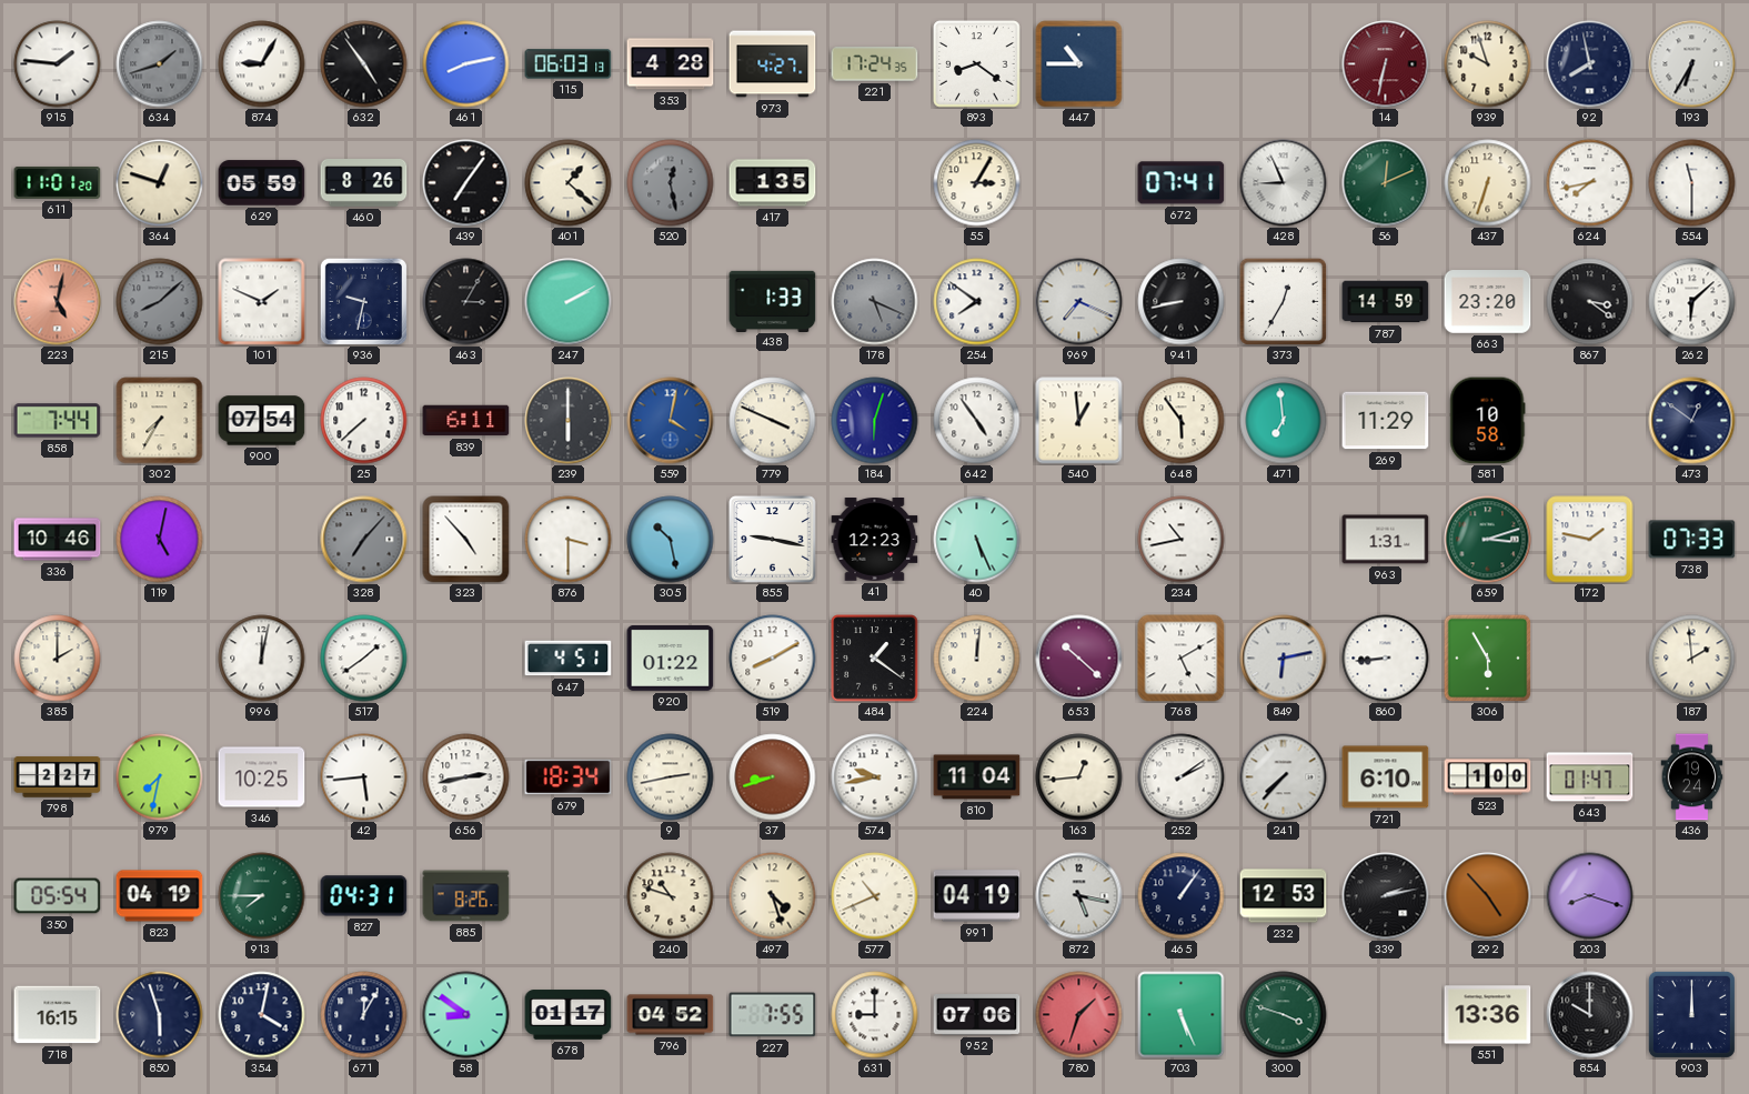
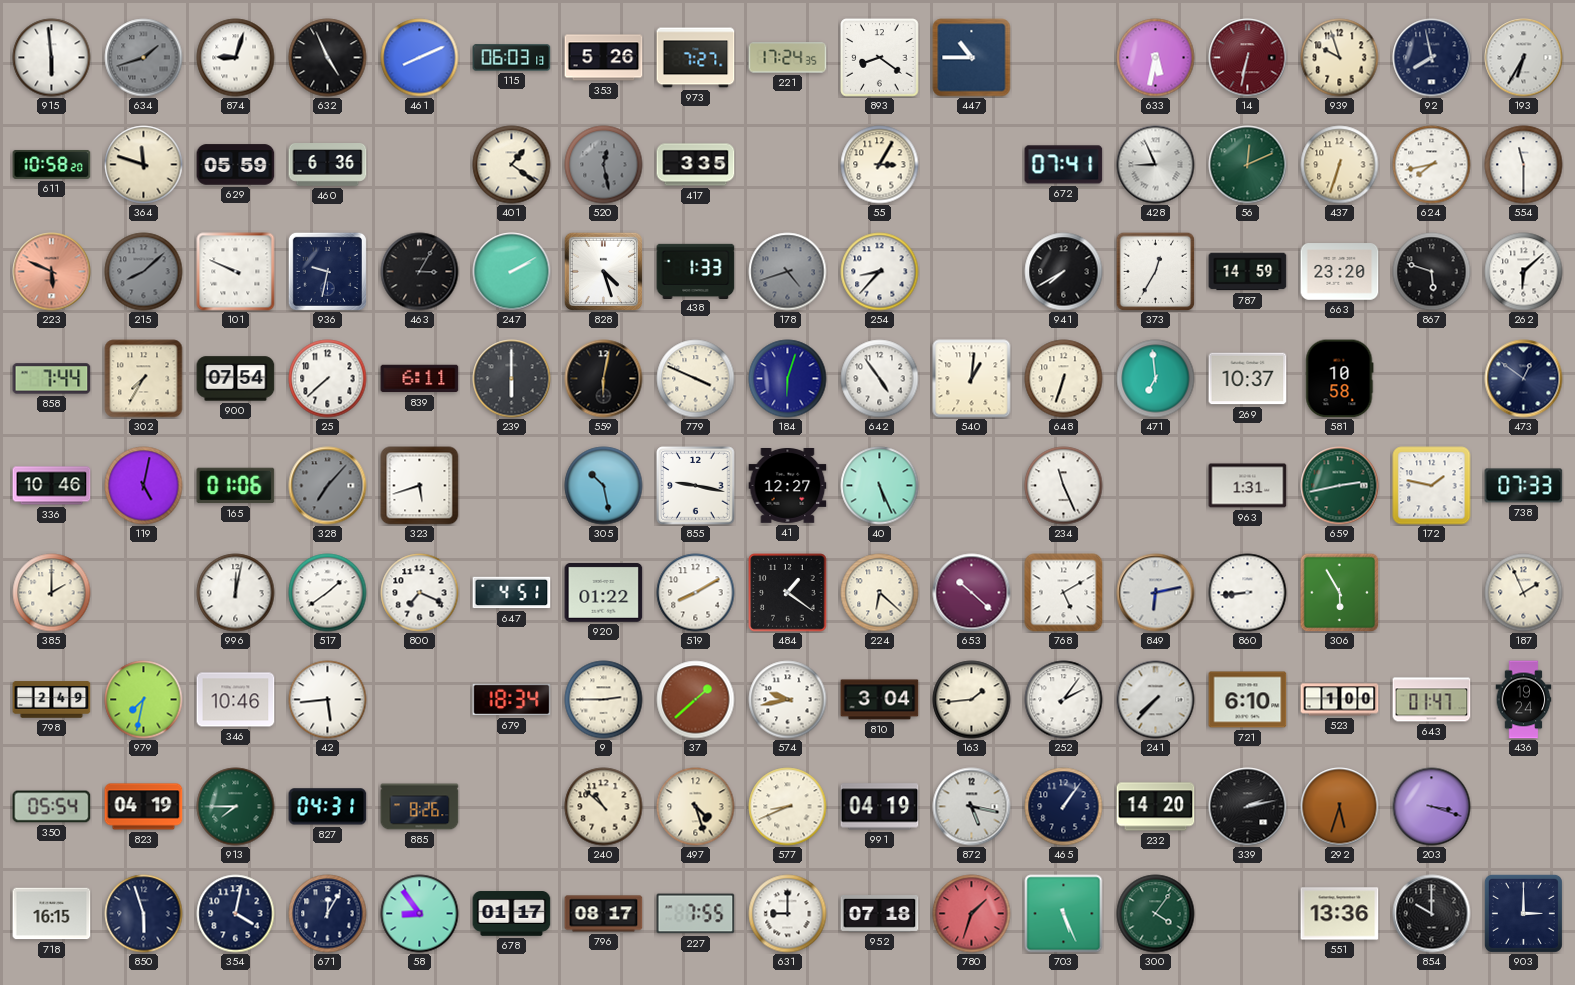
915: 1:46 -> 5:59
874: 9:05 -> 9:03
632: 4:54 -> 4:56
461: 8:13 -> 8:11
353: 4:28 -> 5:26
973: 4:27 -> 7:27
633: none -> 5:32
611: 11:01 -> 10:58
364: 12:48 -> 11:48
460: 8:26 -> 6:36
439: 7:06 -> none
401: 1:22 -> 1:21
417: 1:35 -> 3:35
223: 5:02 -> 5:49
101: 1:49 -> 9:49
828: none -> 4:27
178: 5:19 -> 4:42
254: 7:51 -> 8:37
969: 7:19 -> none
941: 8:43 -> 7:40
867: 3:21 -> 5:48
559: 4:02 -> 6:02
559 dial: blue -> black
540: 12:59 -> 1:01
648: 5:54 -> 6:33
269: 11:29 -> 10:37
165: none -> 01:06
323: 4:53 -> 5:42
876: 3:30 -> none
41: 12:23 -> 12:27
234: 10:43 -> 11:26
659: 3:12 -> 2:43
800: none -> 7:19
224: 12:01 -> 6:22
187: 1:59 -> 1:56
798: 2:27 -> 2:49
346: 10:25 -> 10:46
656: 2:43 -> none
9: 2:43 -> 2:45
37: 8:42 -> 1:38
810: 11:04 -> 3:04
163: 12:44 -> 1:44
252: 2:09 -> 2:06
240: 10:48 -> 10:52
577: 10:41 -> 8:41
232: 12:53 -> 14:20
292: 4:53 -> 5:33
203: 8:18 -> 3:18
58: 8:51 -> 8:54
796: 04:52 -> 08:17
952: 07:06 -> 07:18
300: 3:48 -> 4:06
903: 12:00 -> 3:00
